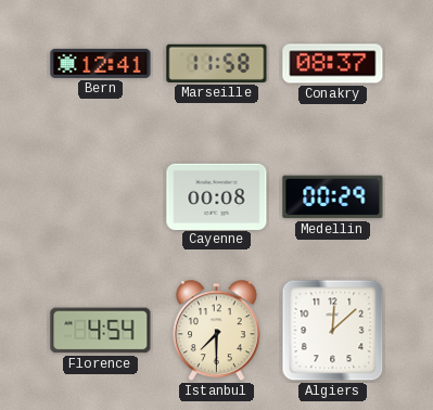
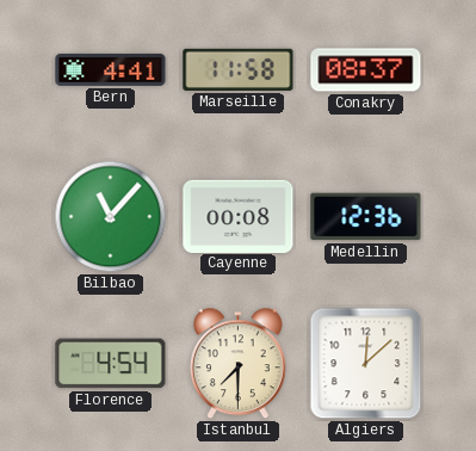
Bern: 12:41 -> 4:41
Bilbao: none -> 11:07
Medellin: 00:29 -> 12:36
